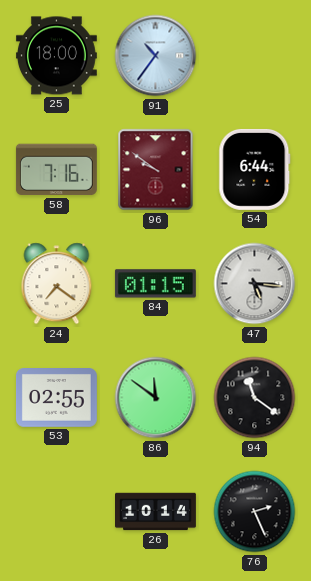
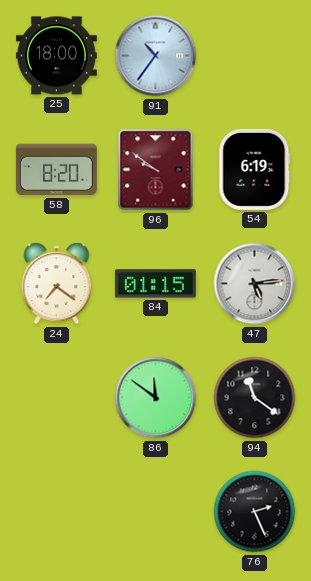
58: 7:16 -> 8:20
54: 6:44 -> 6:19
47: 5:16 -> 5:14
53: 02:55 -> none
26: 10:14 -> none
